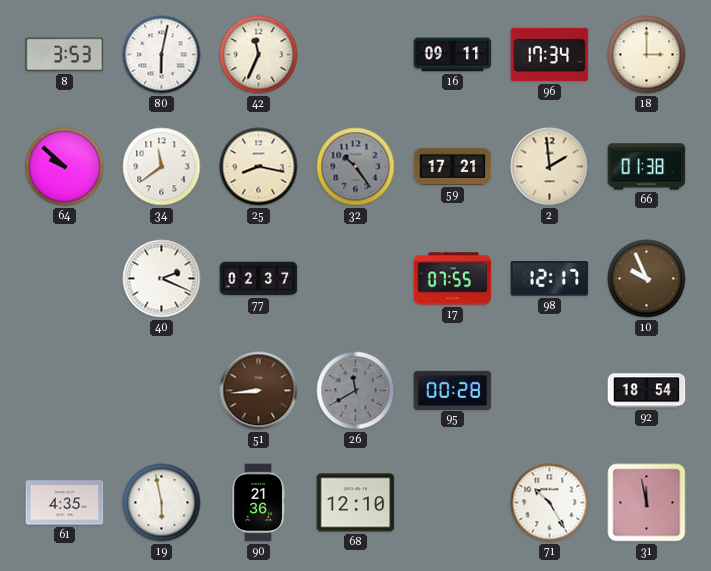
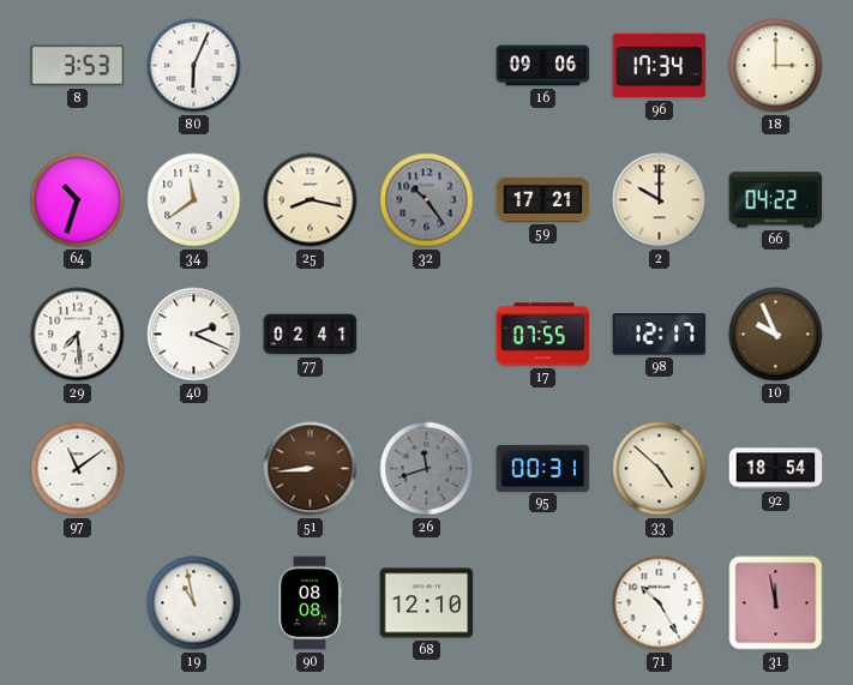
80: 6:02 -> 6:04
42: 11:34 -> none
16: 09:11 -> 09:06
64: 9:52 -> 10:33
2: 1:59 -> 10:00
66: 01:38 -> 04:22
29: none -> 7:29
77: 02:37 -> 02:41
97: none -> 11:09
26: 11:40 -> 11:42
95: 00:28 -> 00:31
33: none -> 4:52
61: 4:35 -> none
19: 5:58 -> 10:58
90: 21:36 -> 08:08
